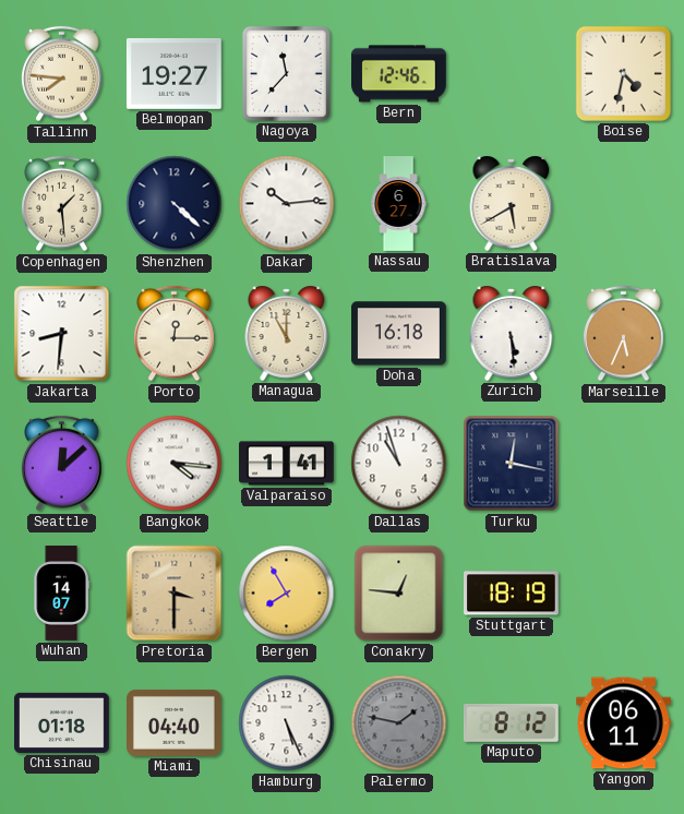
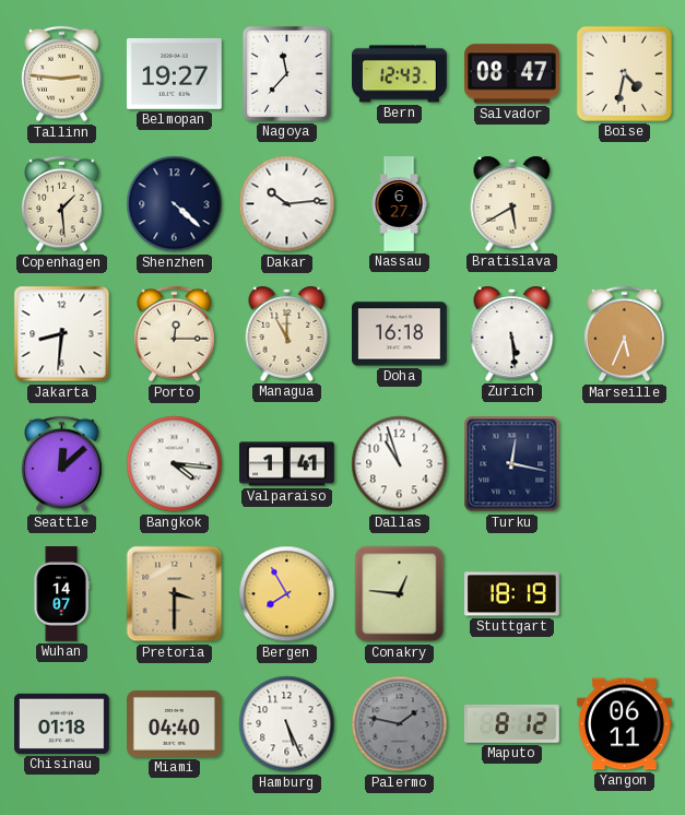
Tallinn: 7:46 -> 2:46
Bern: 12:46 -> 12:43
Salvador: none -> 08:47
